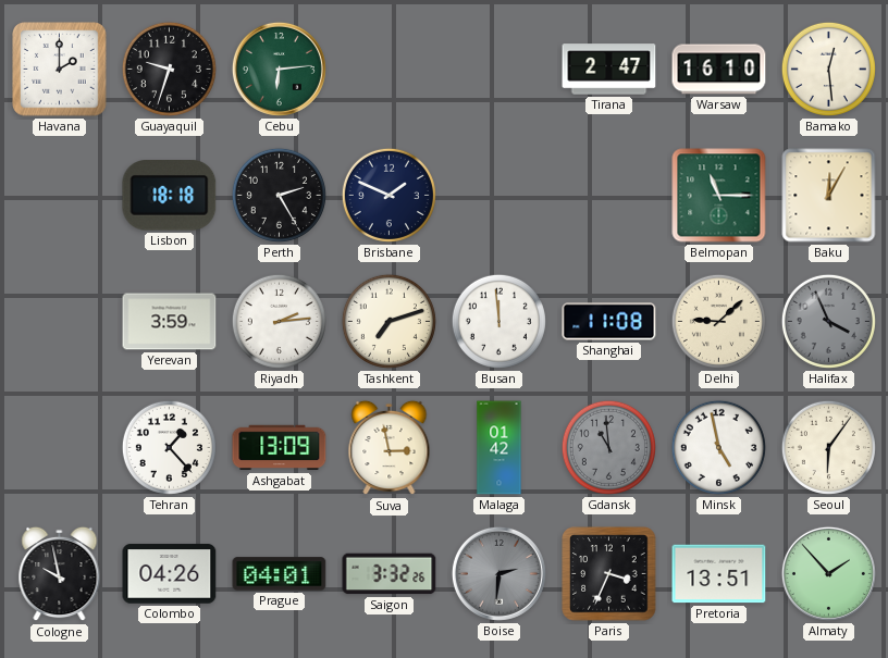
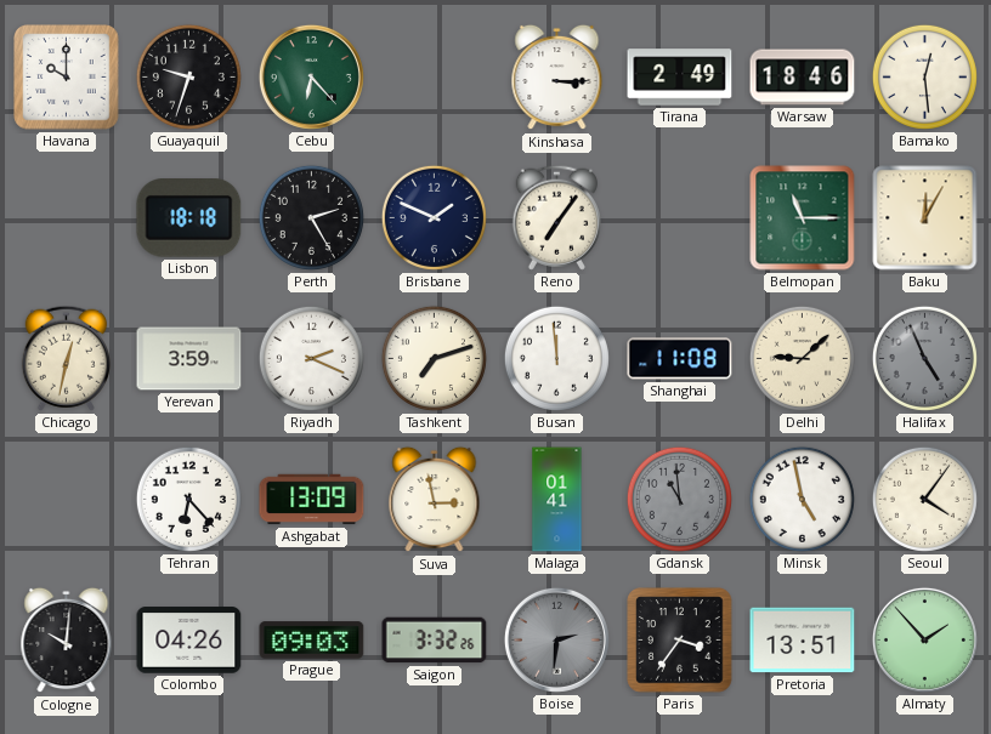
Havana: 2:00 -> 10:00
Cebu: 6:14 -> 6:23
Kinshasa: none -> 3:15
Tirana: 2:47 -> 2:49
Warsaw: 16:10 -> 18:46
Reno: none -> 7:06
Chicago: none -> 12:32
Riyadh: 2:14 -> 2:19
Halifax: 3:56 -> 4:56
Tehran: 1:23 -> 6:23
Malaga: 01:42 -> 01:41
Seoul: 6:06 -> 4:06
Cologne: 9:58 -> 10:01
Prague: 04:01 -> 09:03
Paris: 3:34 -> 3:36
